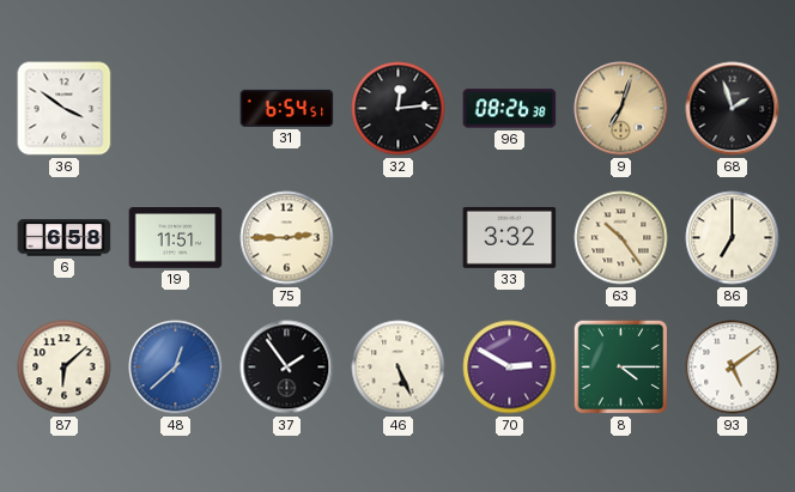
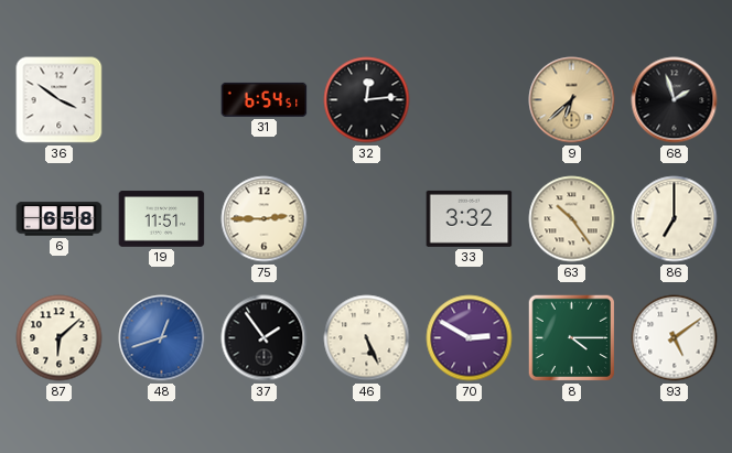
96: 08:26 -> none
9: 7:03 -> 6:38
48: 12:38 -> 12:42
